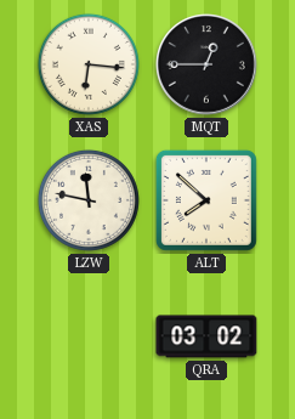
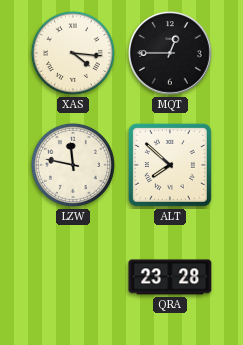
XAS: 6:16 -> 4:16
QRA: 03:02 -> 23:28
